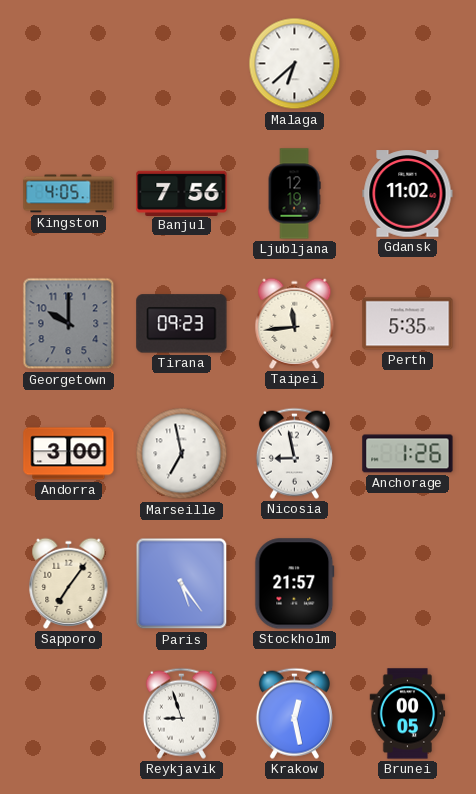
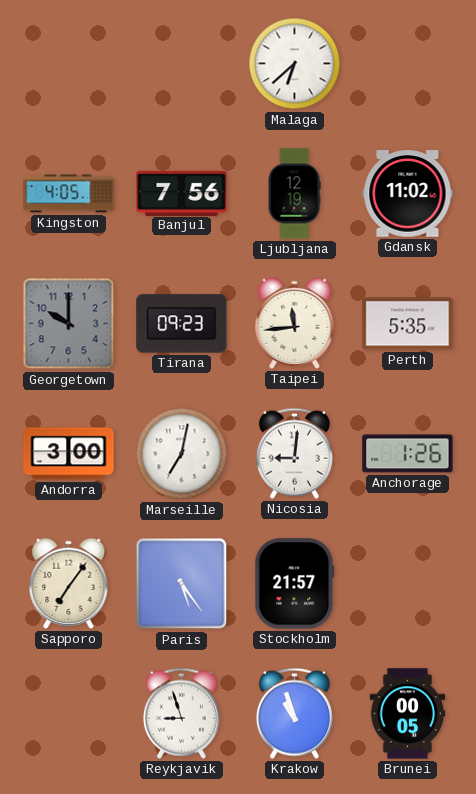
Marseille: 6:58 -> 7:02
Nicosia: 8:58 -> 9:01
Krakow: 12:28 -> 10:57
